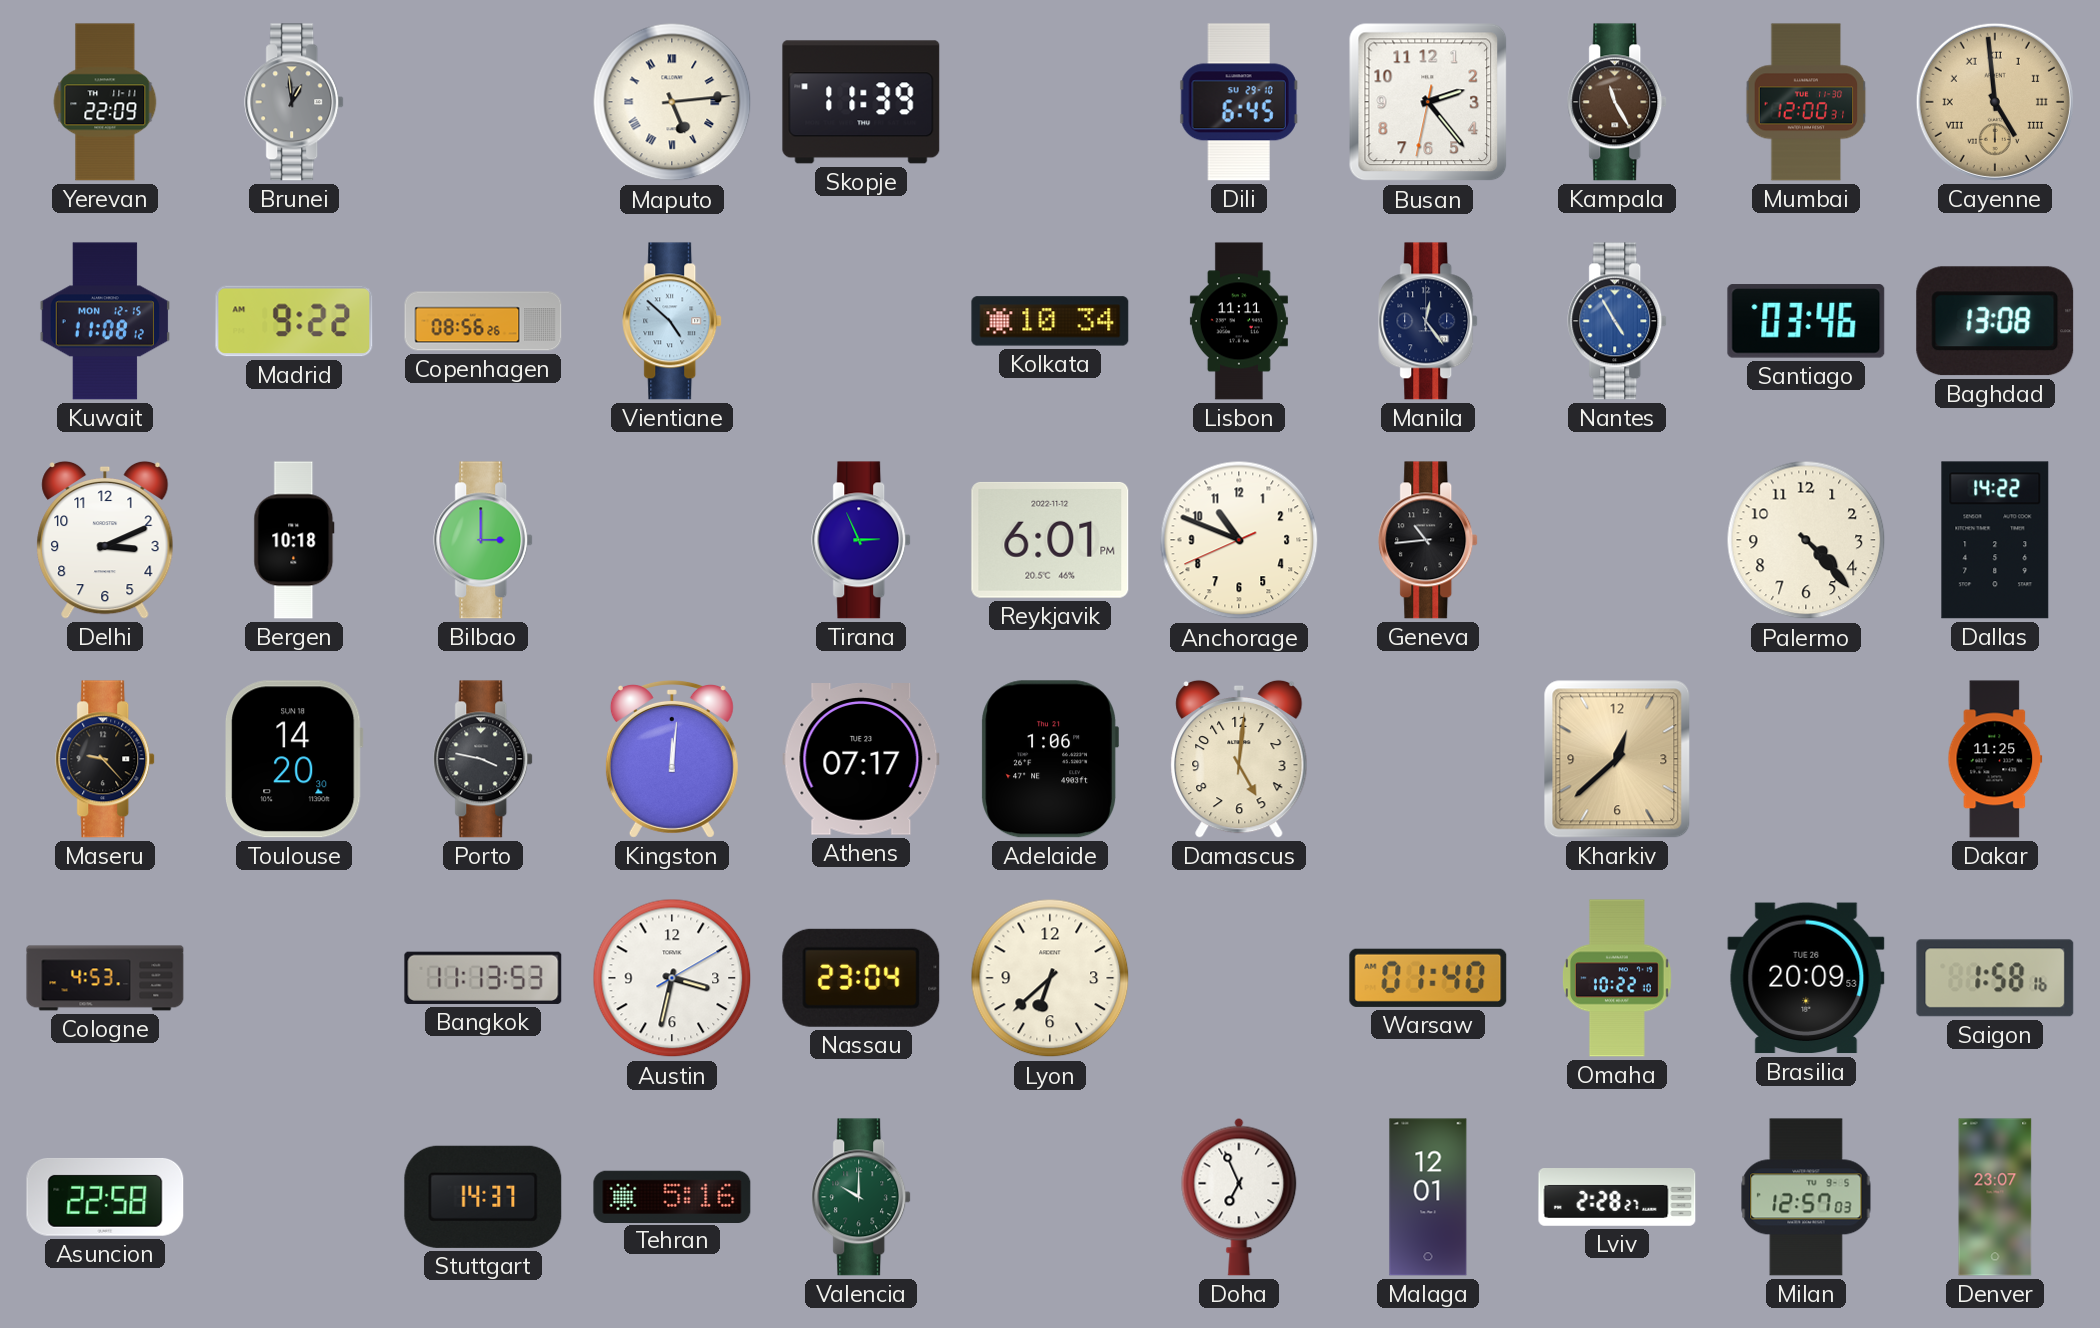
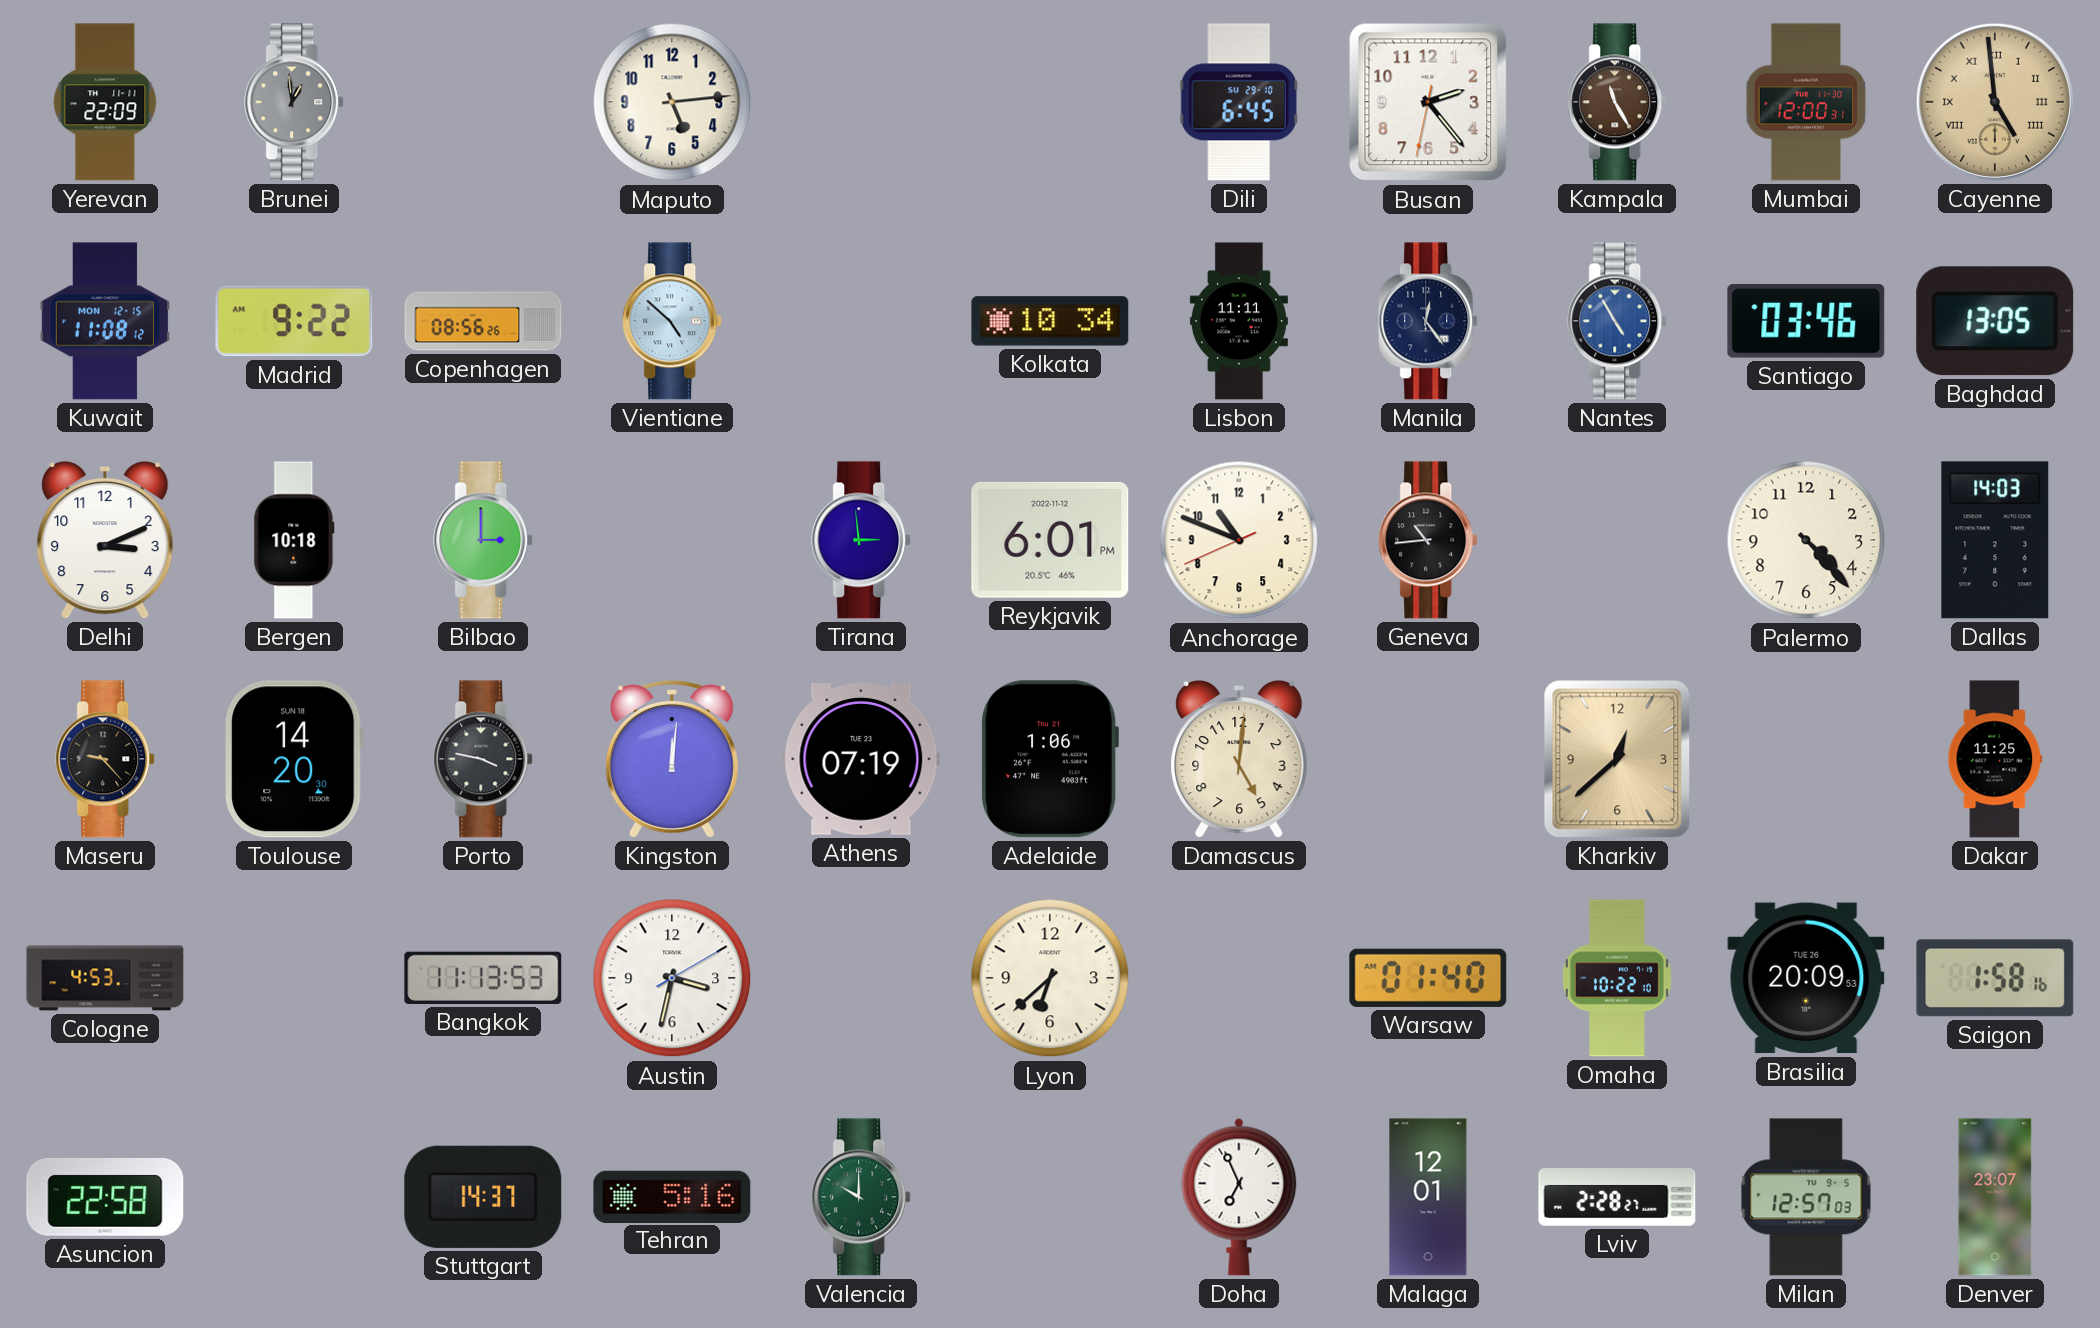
Maputo numerals: Roman -> Arabic
Skopje: 11:39 -> none
Baghdad: 13:08 -> 13:05
Tirana: 2:56 -> 2:59
Dallas: 14:22 -> 14:03
Athens: 07:17 -> 07:19
Nassau: 23:04 -> none
